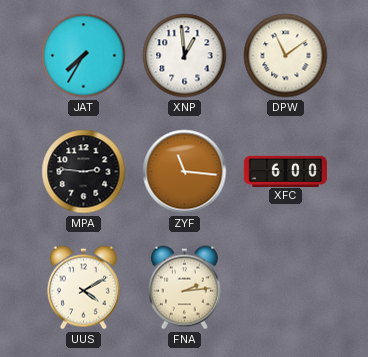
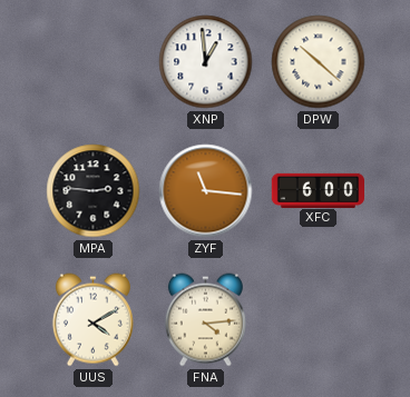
JAT: 7:35 -> none
DPW: 11:09 -> 10:22
FNA: 2:14 -> 4:14
